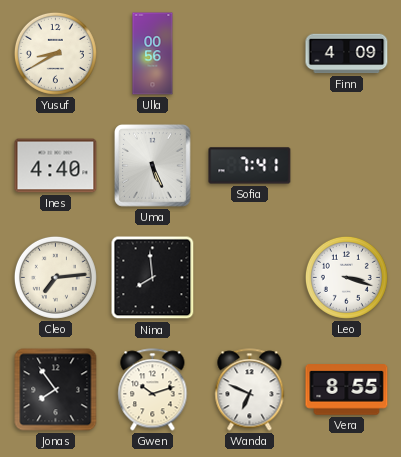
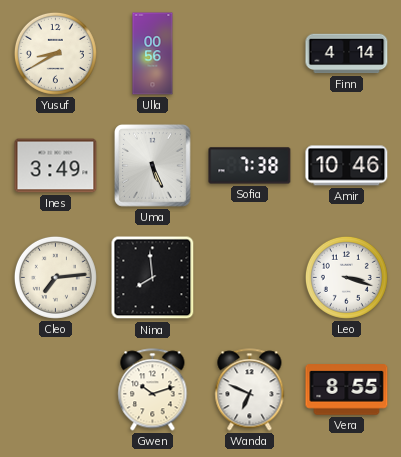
Finn: 4:09 -> 4:14
Ines: 4:40 -> 3:49
Sofia: 7:41 -> 7:38
Amir: none -> 10:46
Jonas: 7:54 -> none
